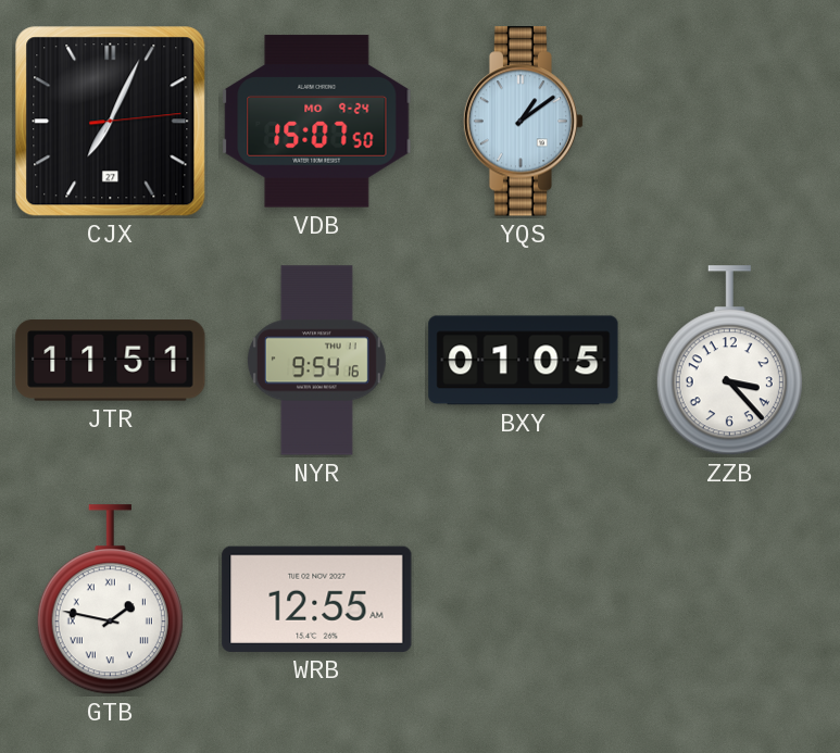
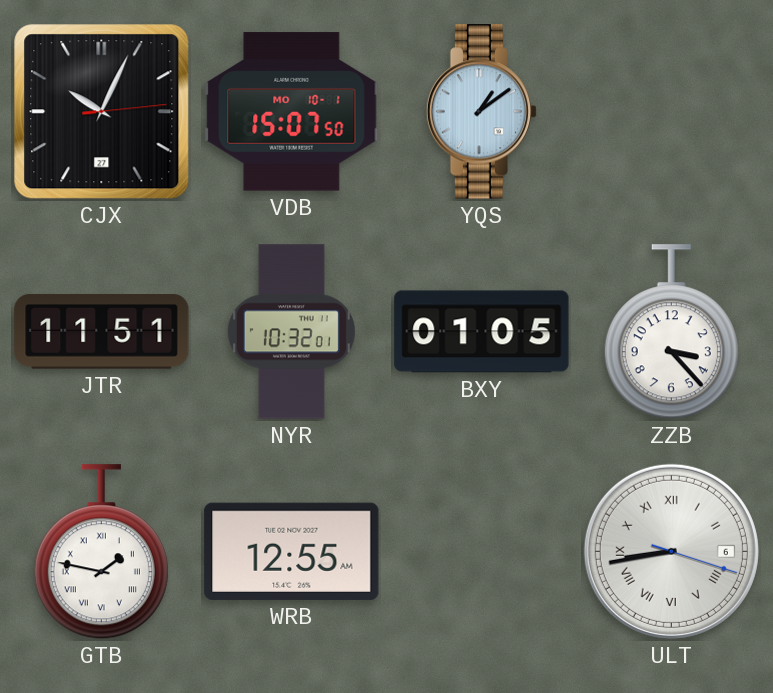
CJX: 7:04 -> 10:04
VDB date: MO 9-24 -> MO 10-1
NYR: 9:54 -> 10:32
ULT: none -> 8:43
